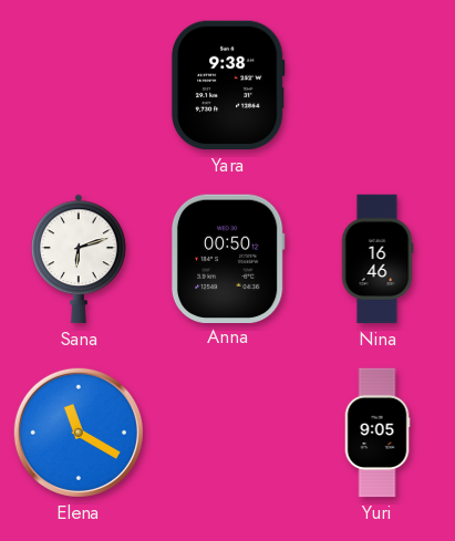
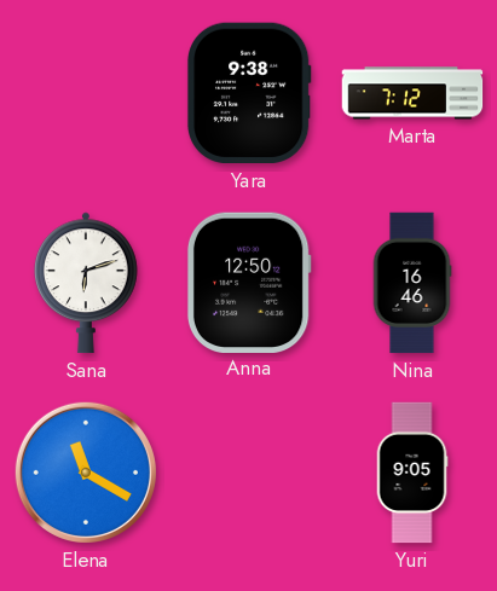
Marta: none -> 7:12
Anna: 00:50 -> 12:50
